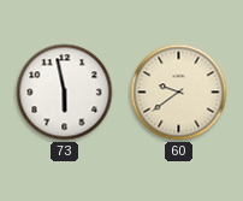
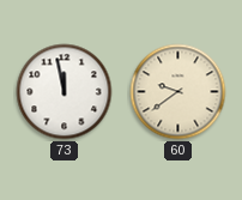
73: 5:58 -> 11:58
